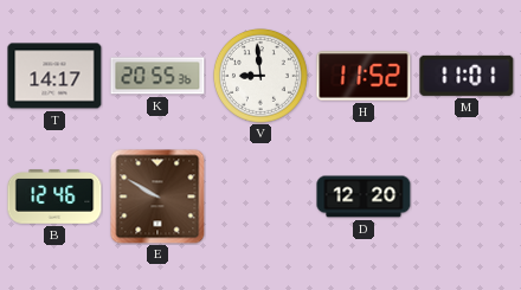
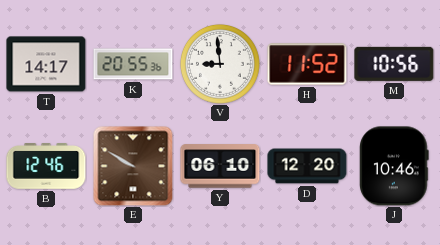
M: 11:01 -> 10:56
Y: none -> 06:10
J: none -> 10:46
